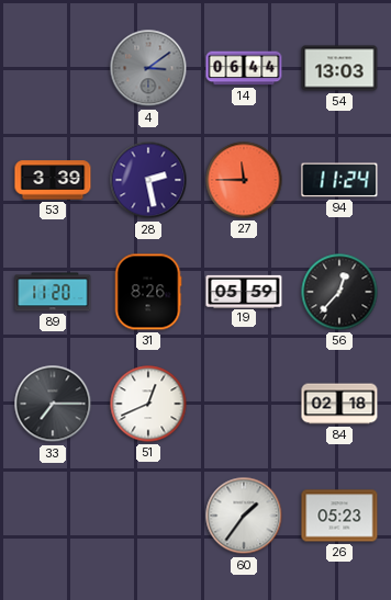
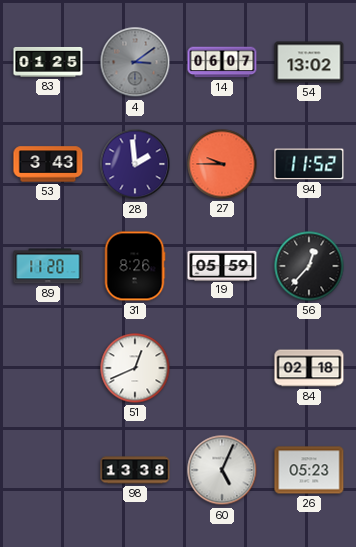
83: none -> 01:25
14: 06:44 -> 06:07
54: 13:03 -> 13:02
53: 3:39 -> 3:43
28: 2:28 -> 1:59
27: 11:45 -> 9:45
94: 11:24 -> 11:52
33: 7:15 -> none
98: none -> 13:38
60: 1:36 -> 5:04
